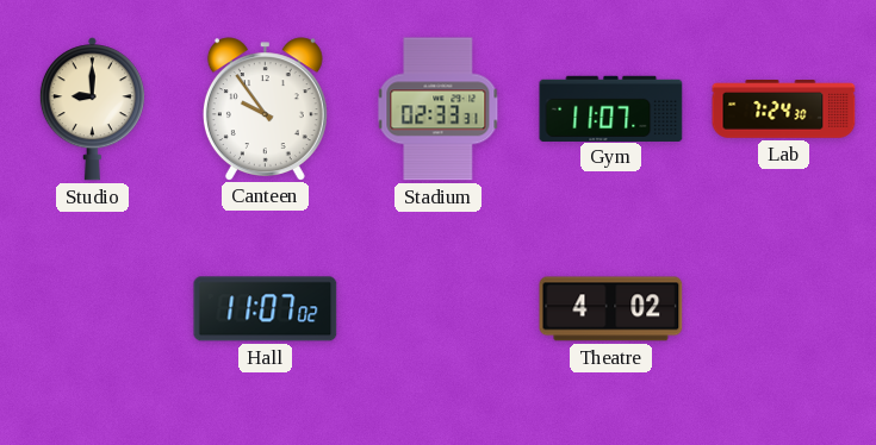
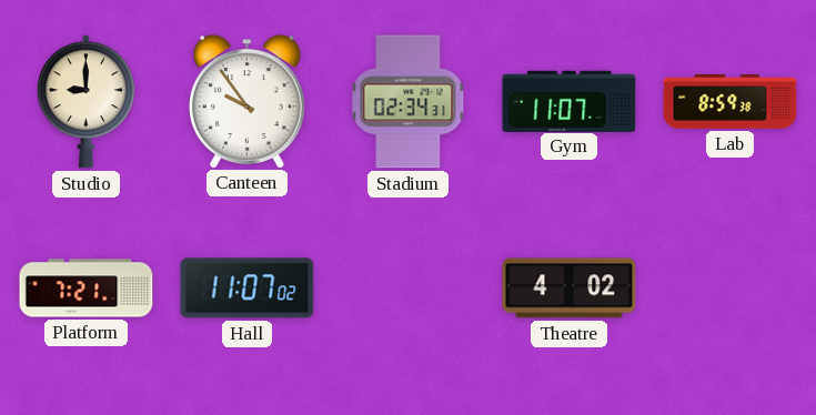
Stadium: 02:33 -> 02:34
Lab: 7:24 -> 8:59
Platform: none -> 7:21
